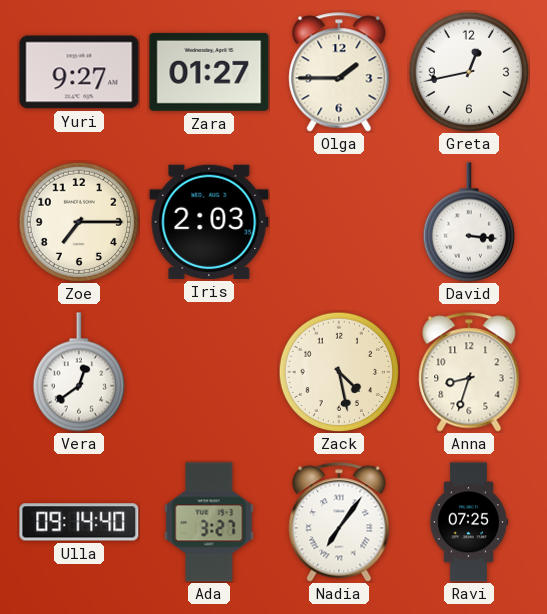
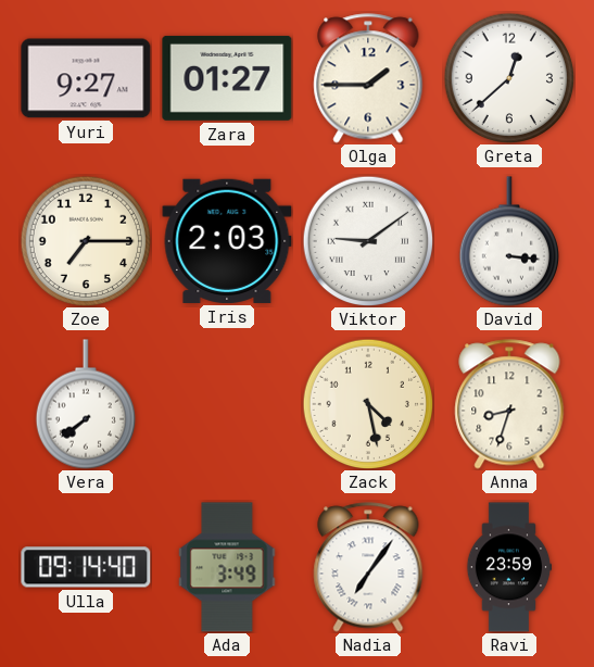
Greta: 12:43 -> 12:38
Viktor: none -> 9:09
Vera: 12:39 -> 7:39
Ada: 3:27 -> 3:49
Ravi: 07:25 -> 23:59
